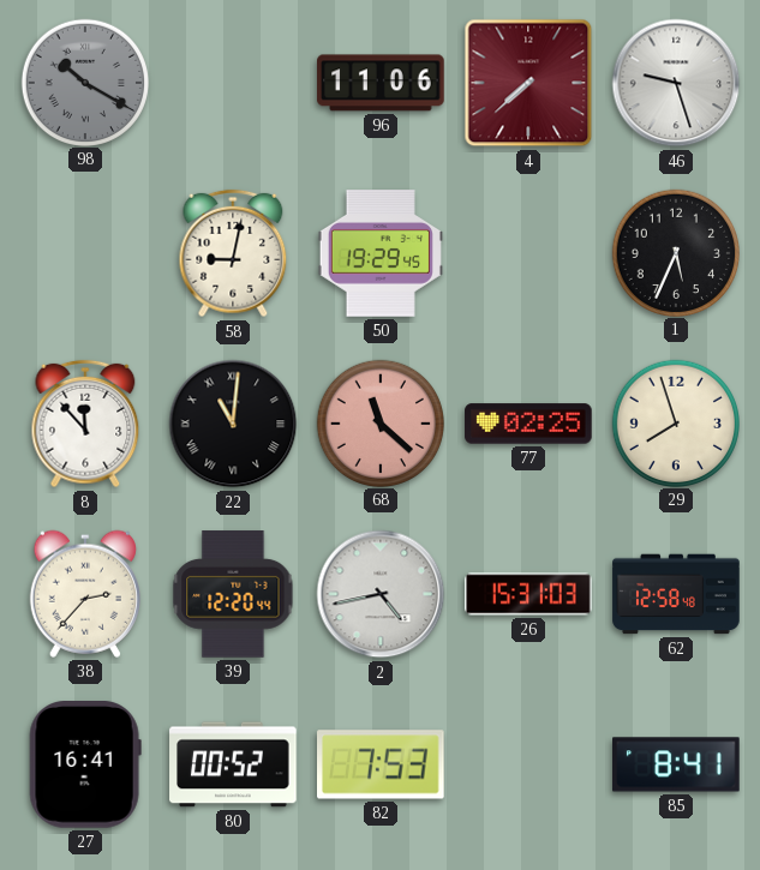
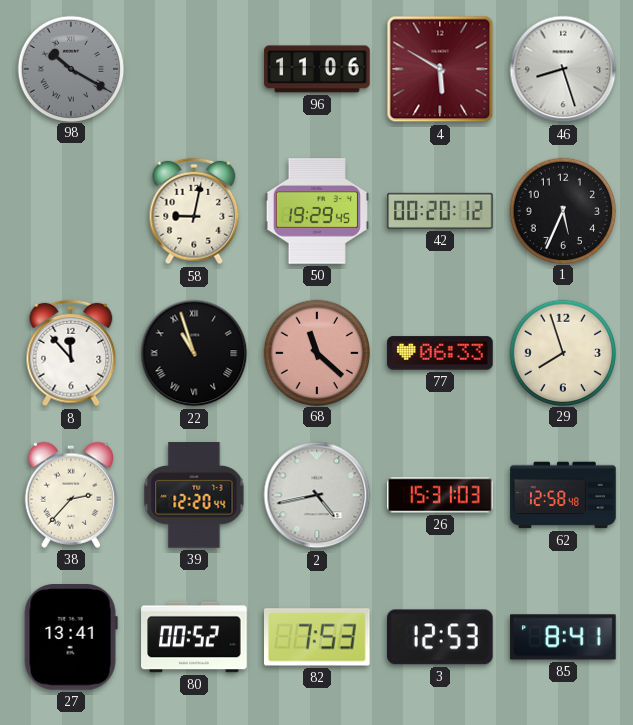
4: 7:38 -> 5:50
46: 9:27 -> 8:27
42: none -> 00:20
22: 11:01 -> 10:57
77: 02:25 -> 06:33
27: 16:41 -> 13:41
3: none -> 12:53
